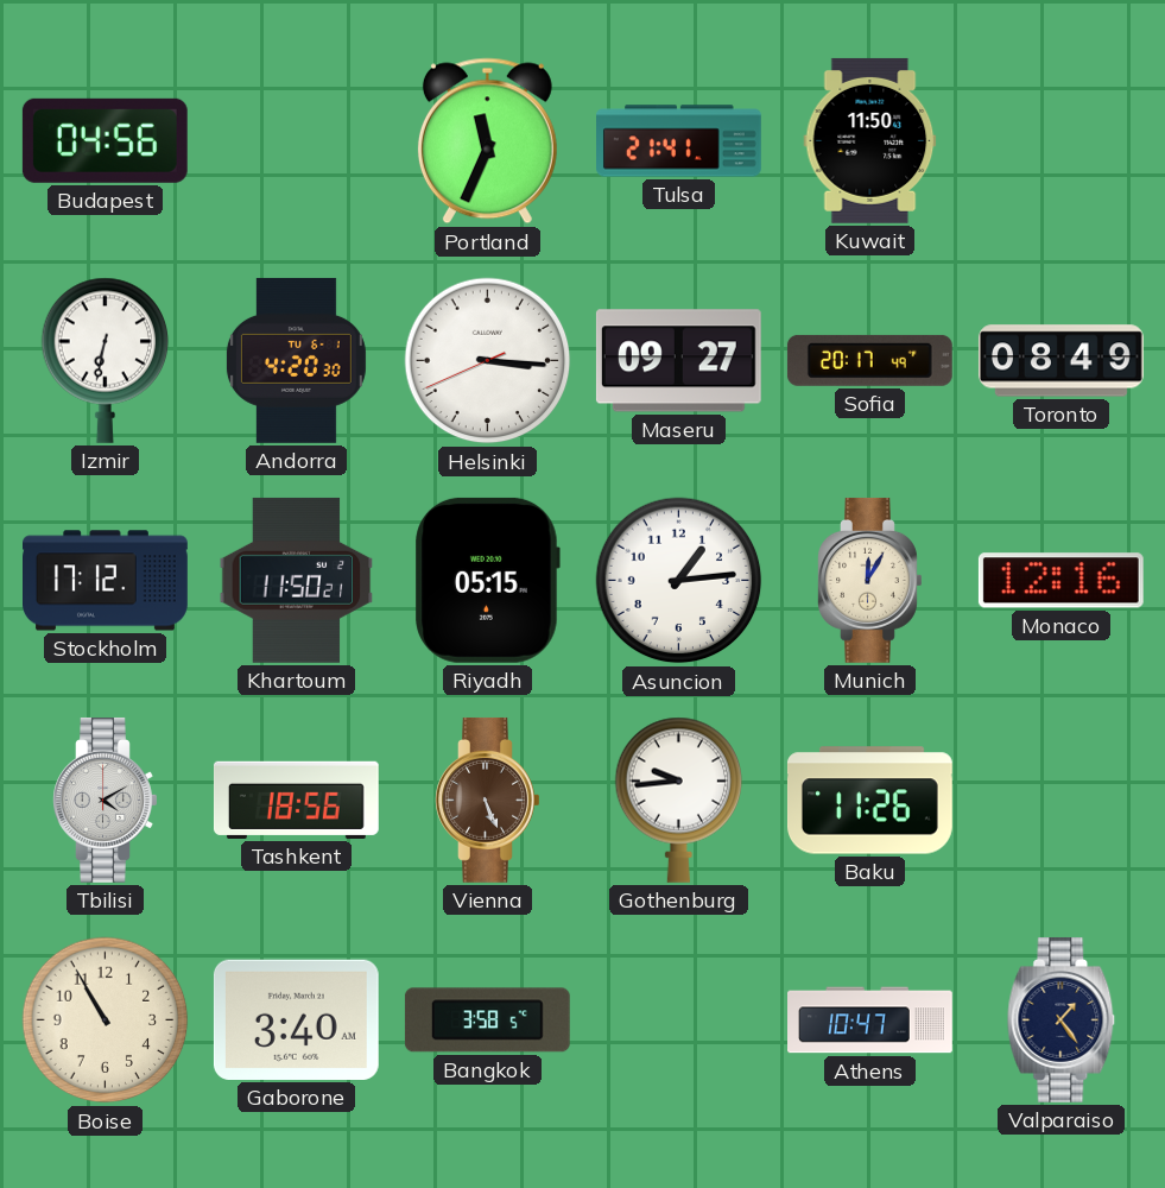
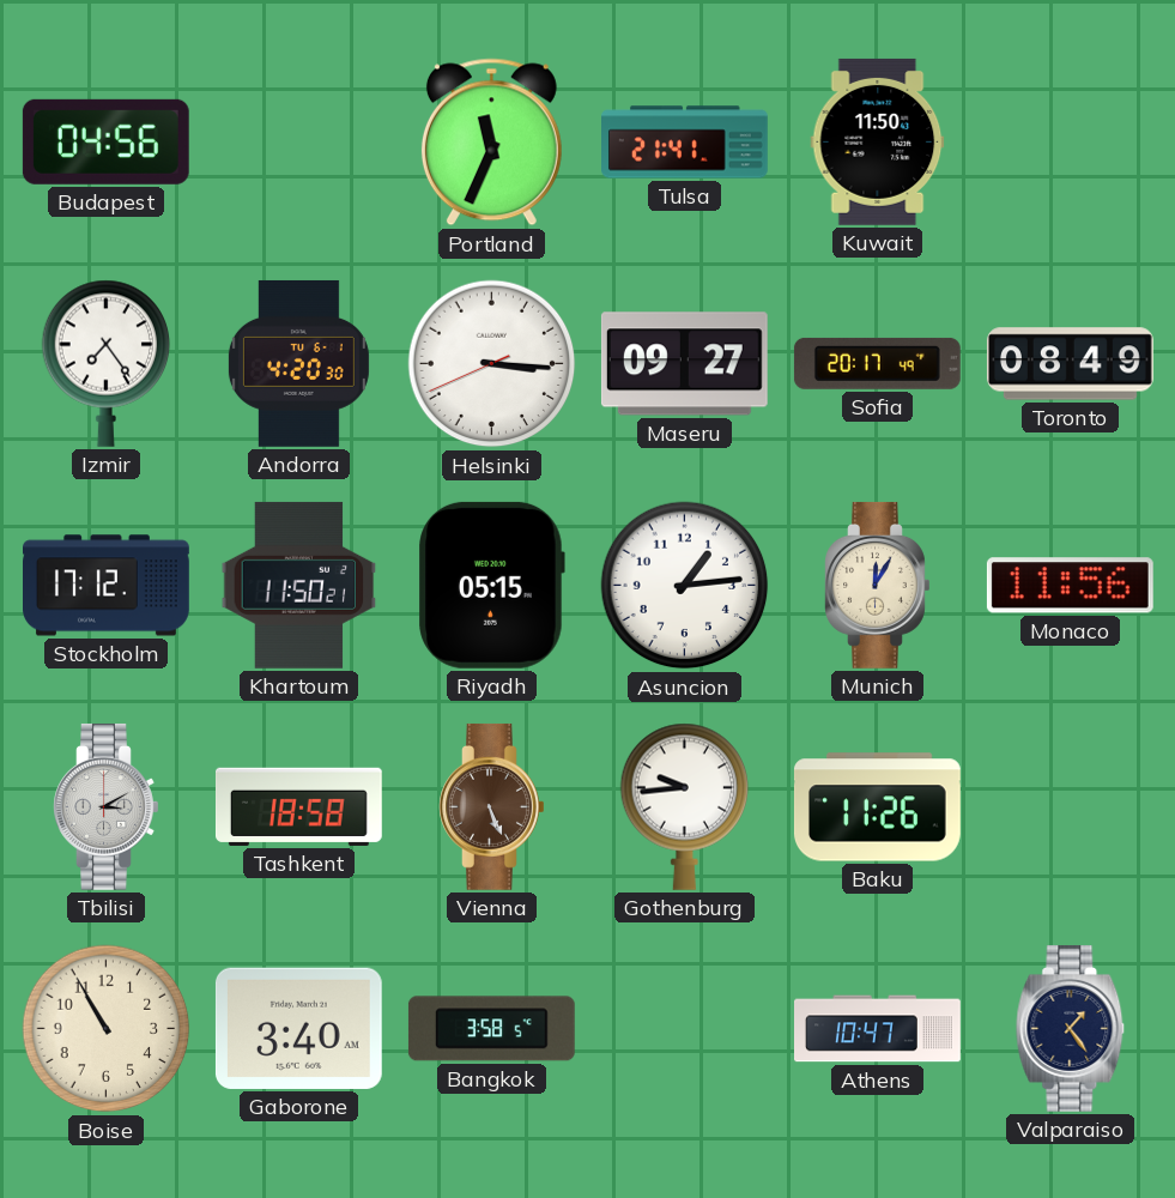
Izmir: 6:32 -> 7:24
Monaco: 12:16 -> 11:56
Tbilisi: 4:10 -> 3:10
Tashkent: 18:56 -> 18:58
